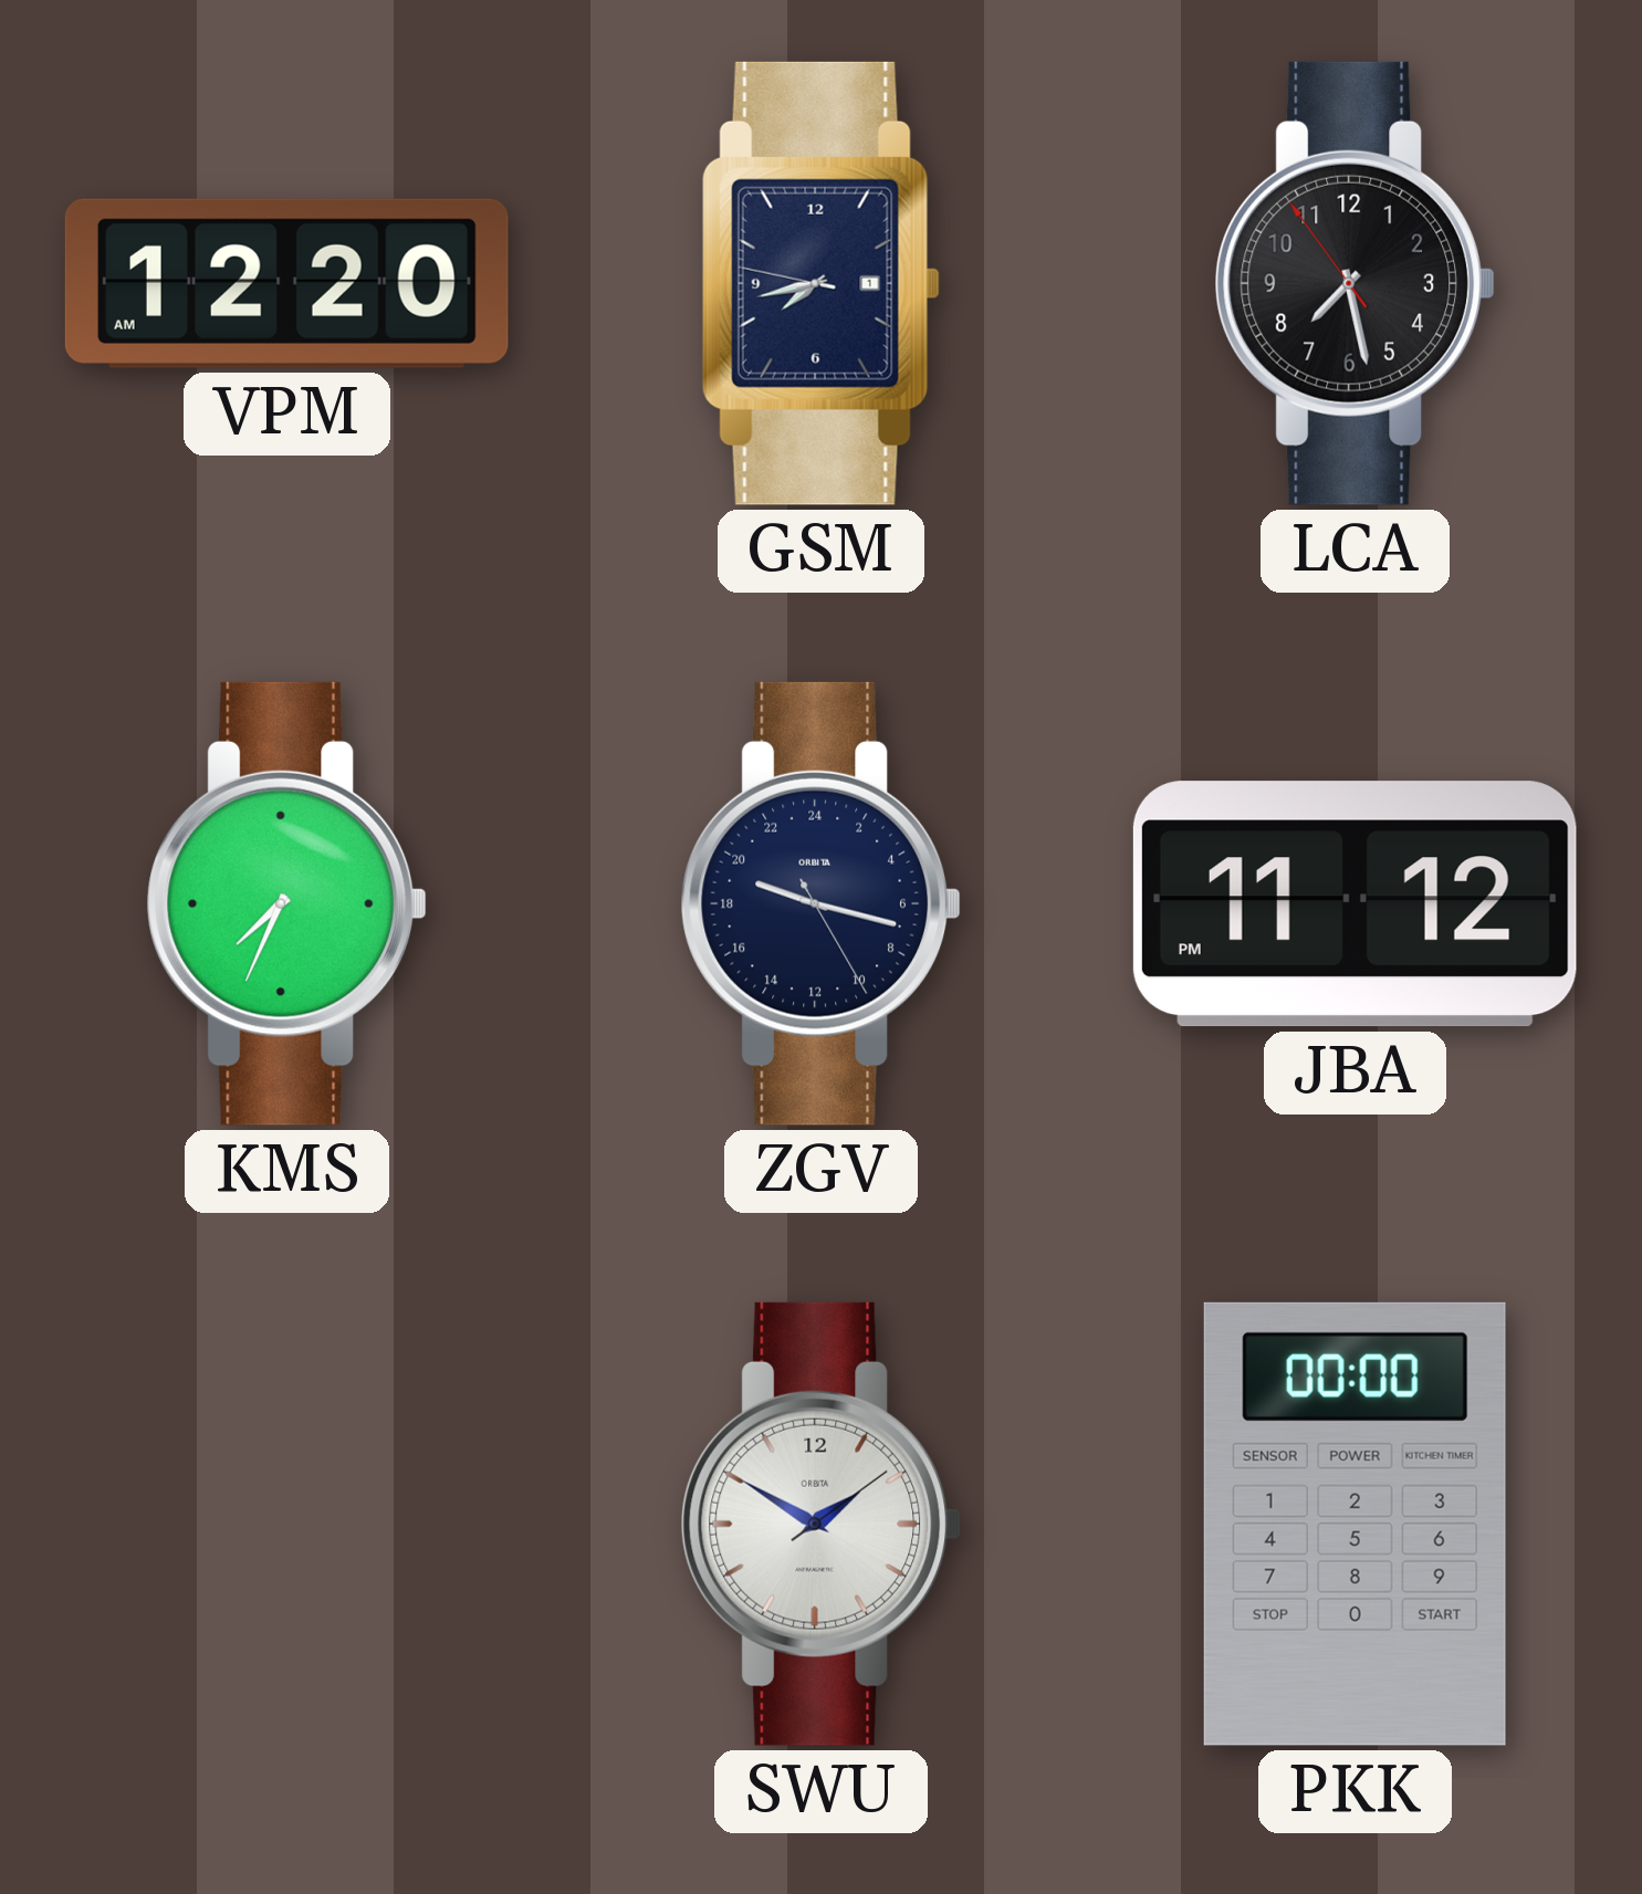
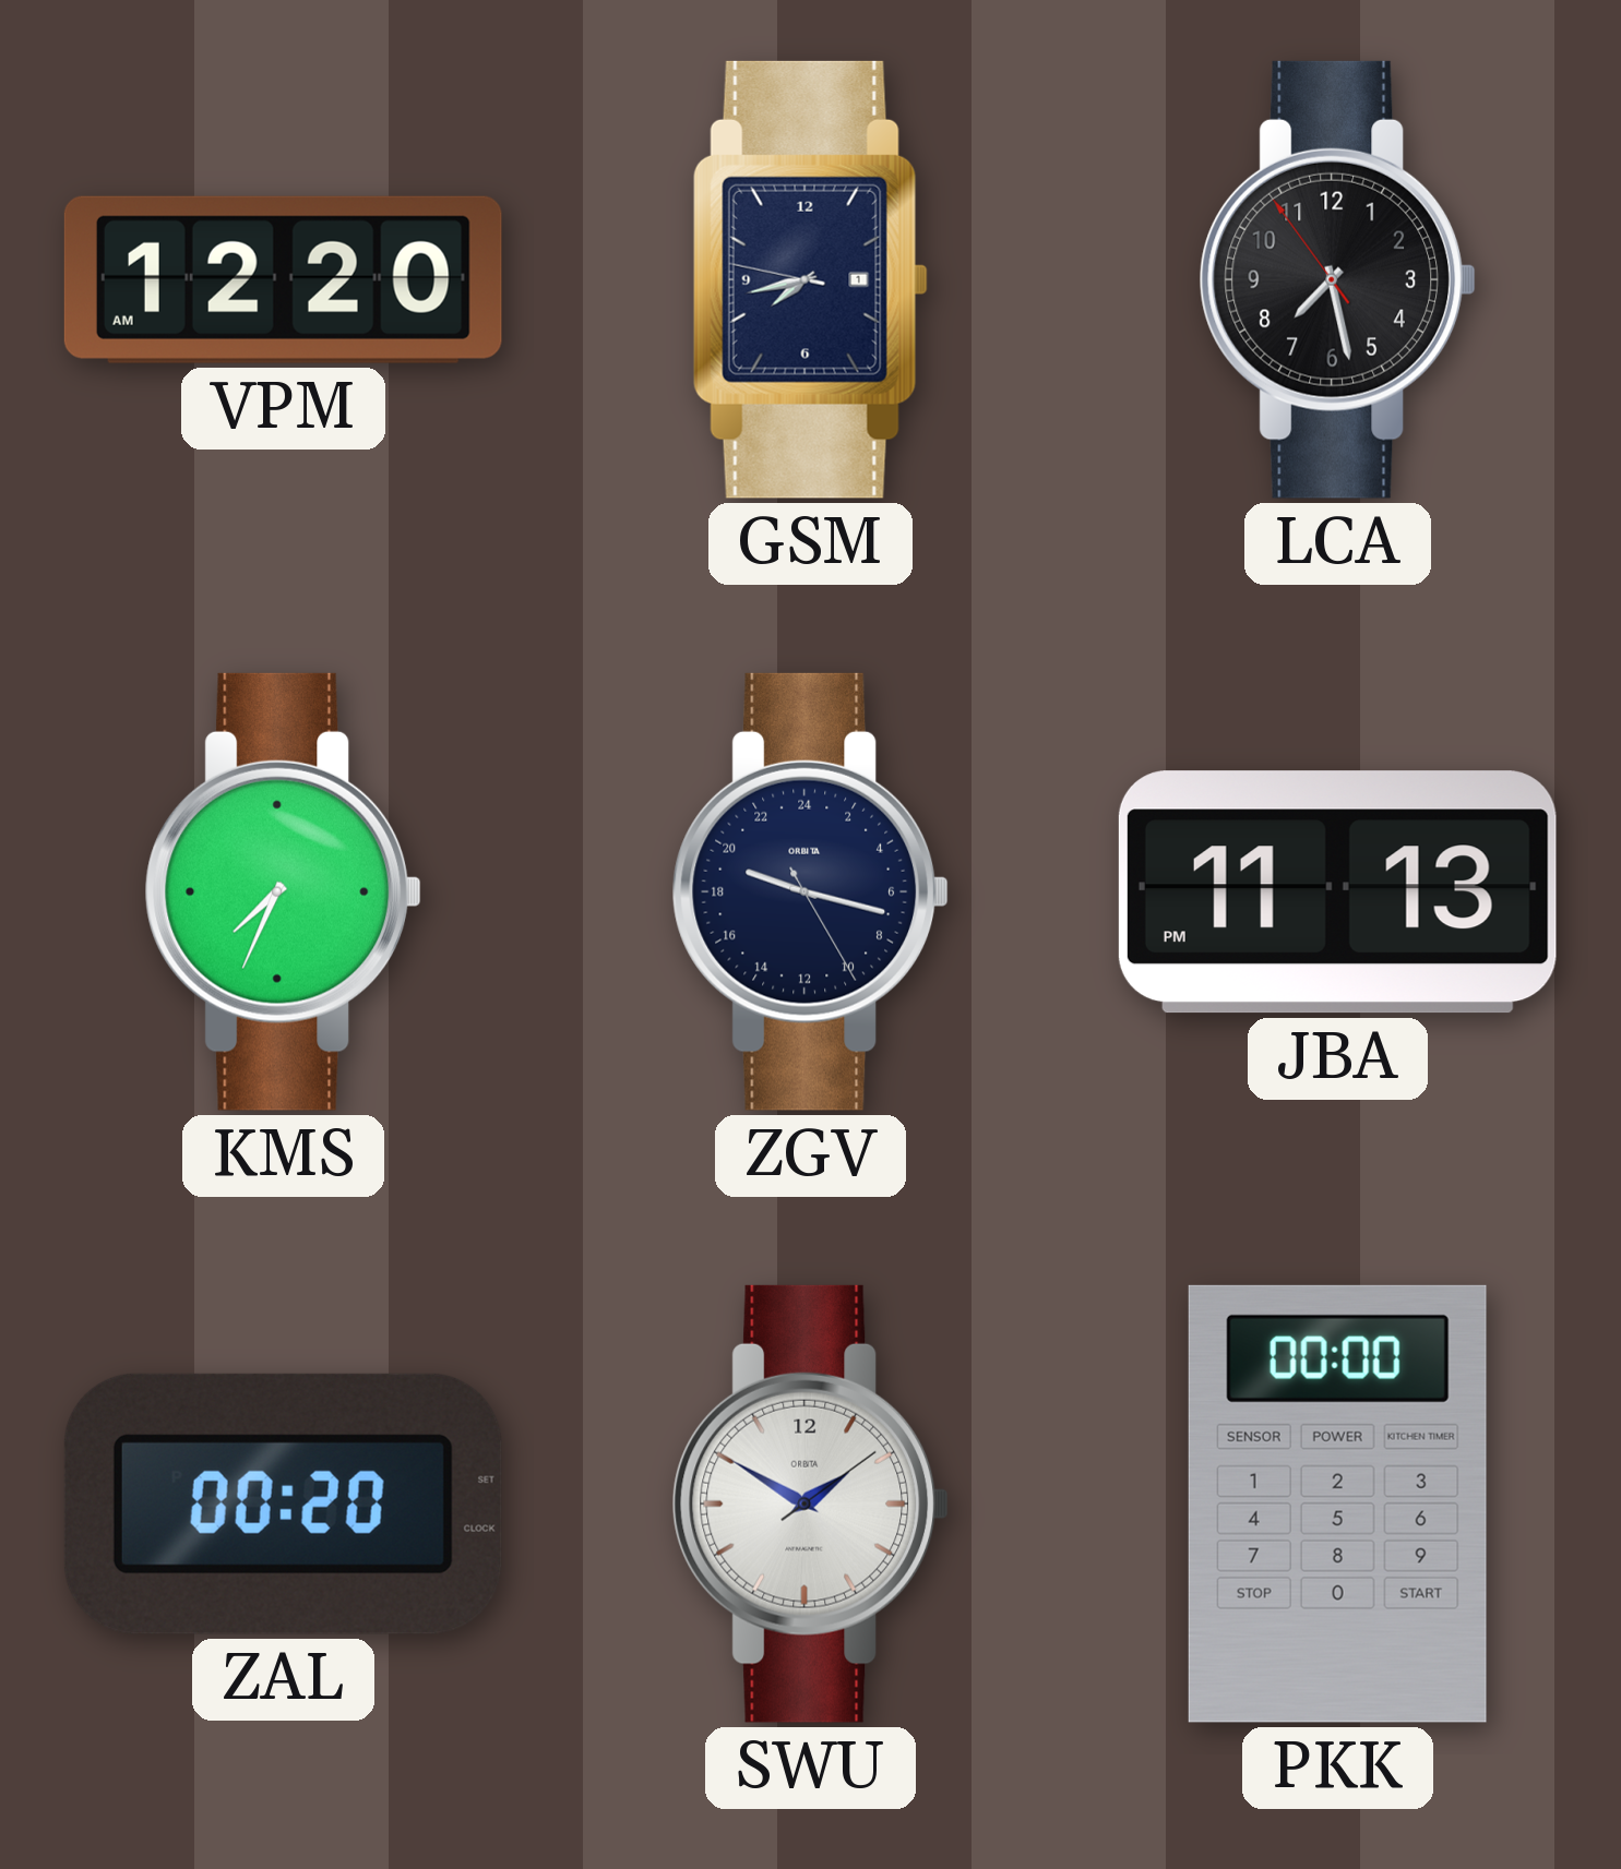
JBA: 11:12 -> 11:13
ZAL: none -> 00:20
